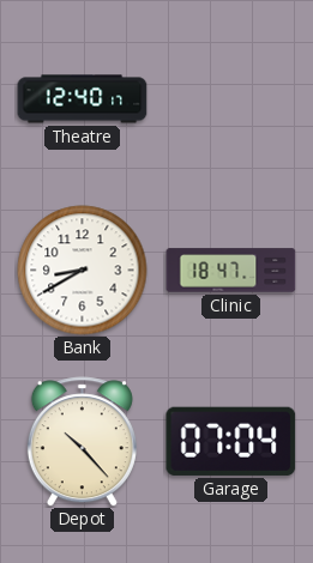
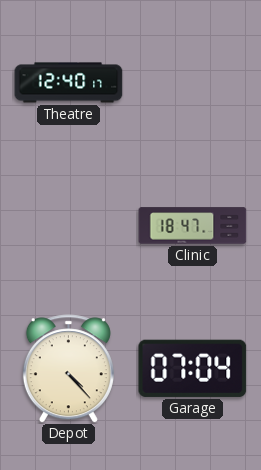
Bank: 8:40 -> none
Depot: 10:23 -> 4:23
